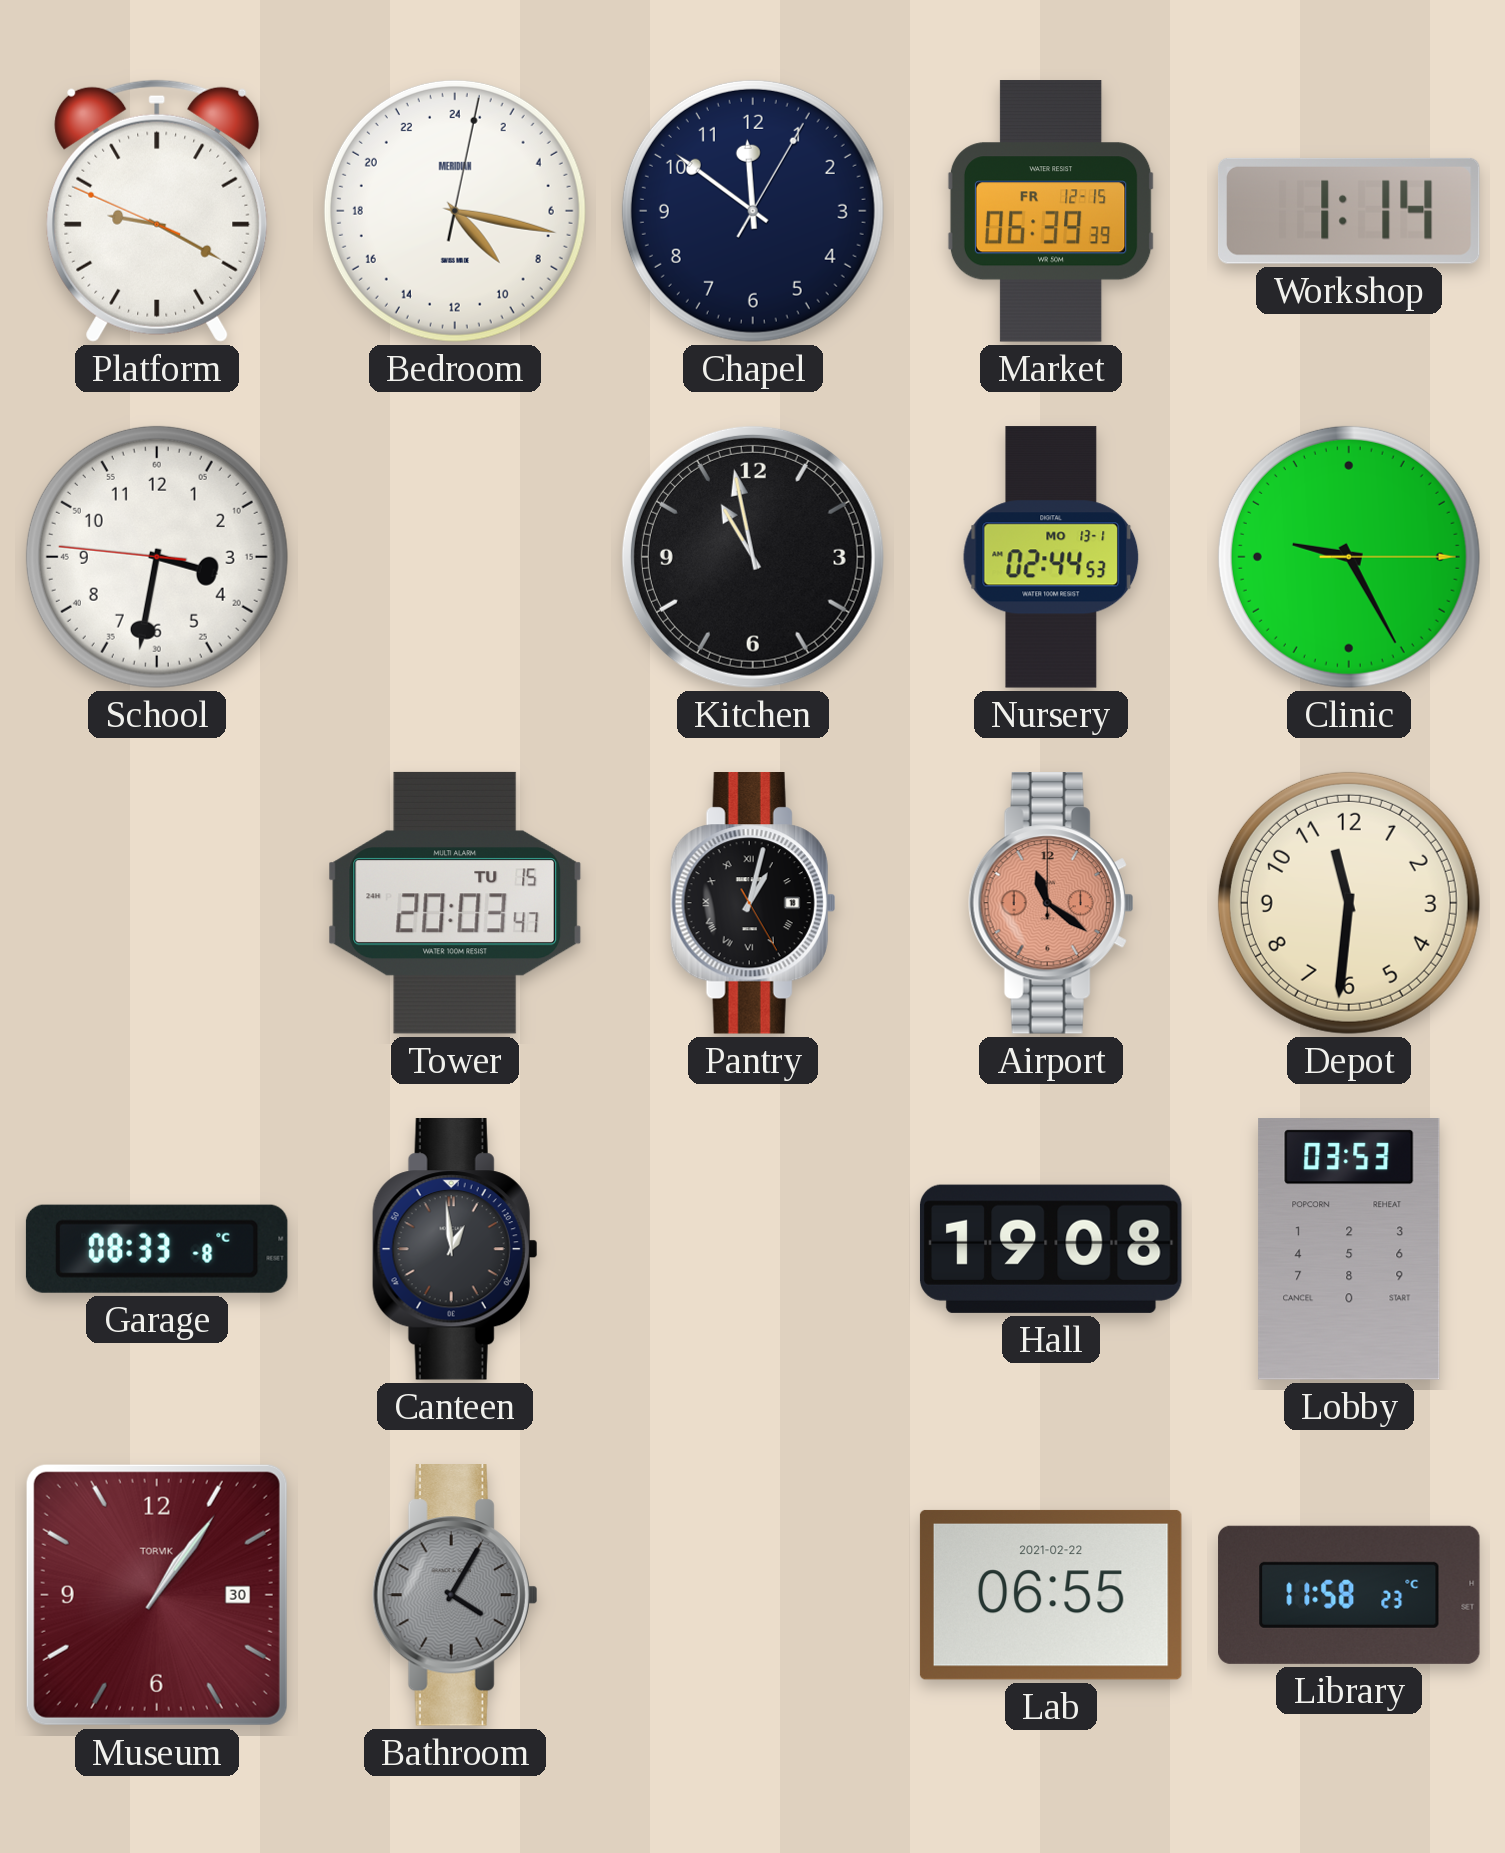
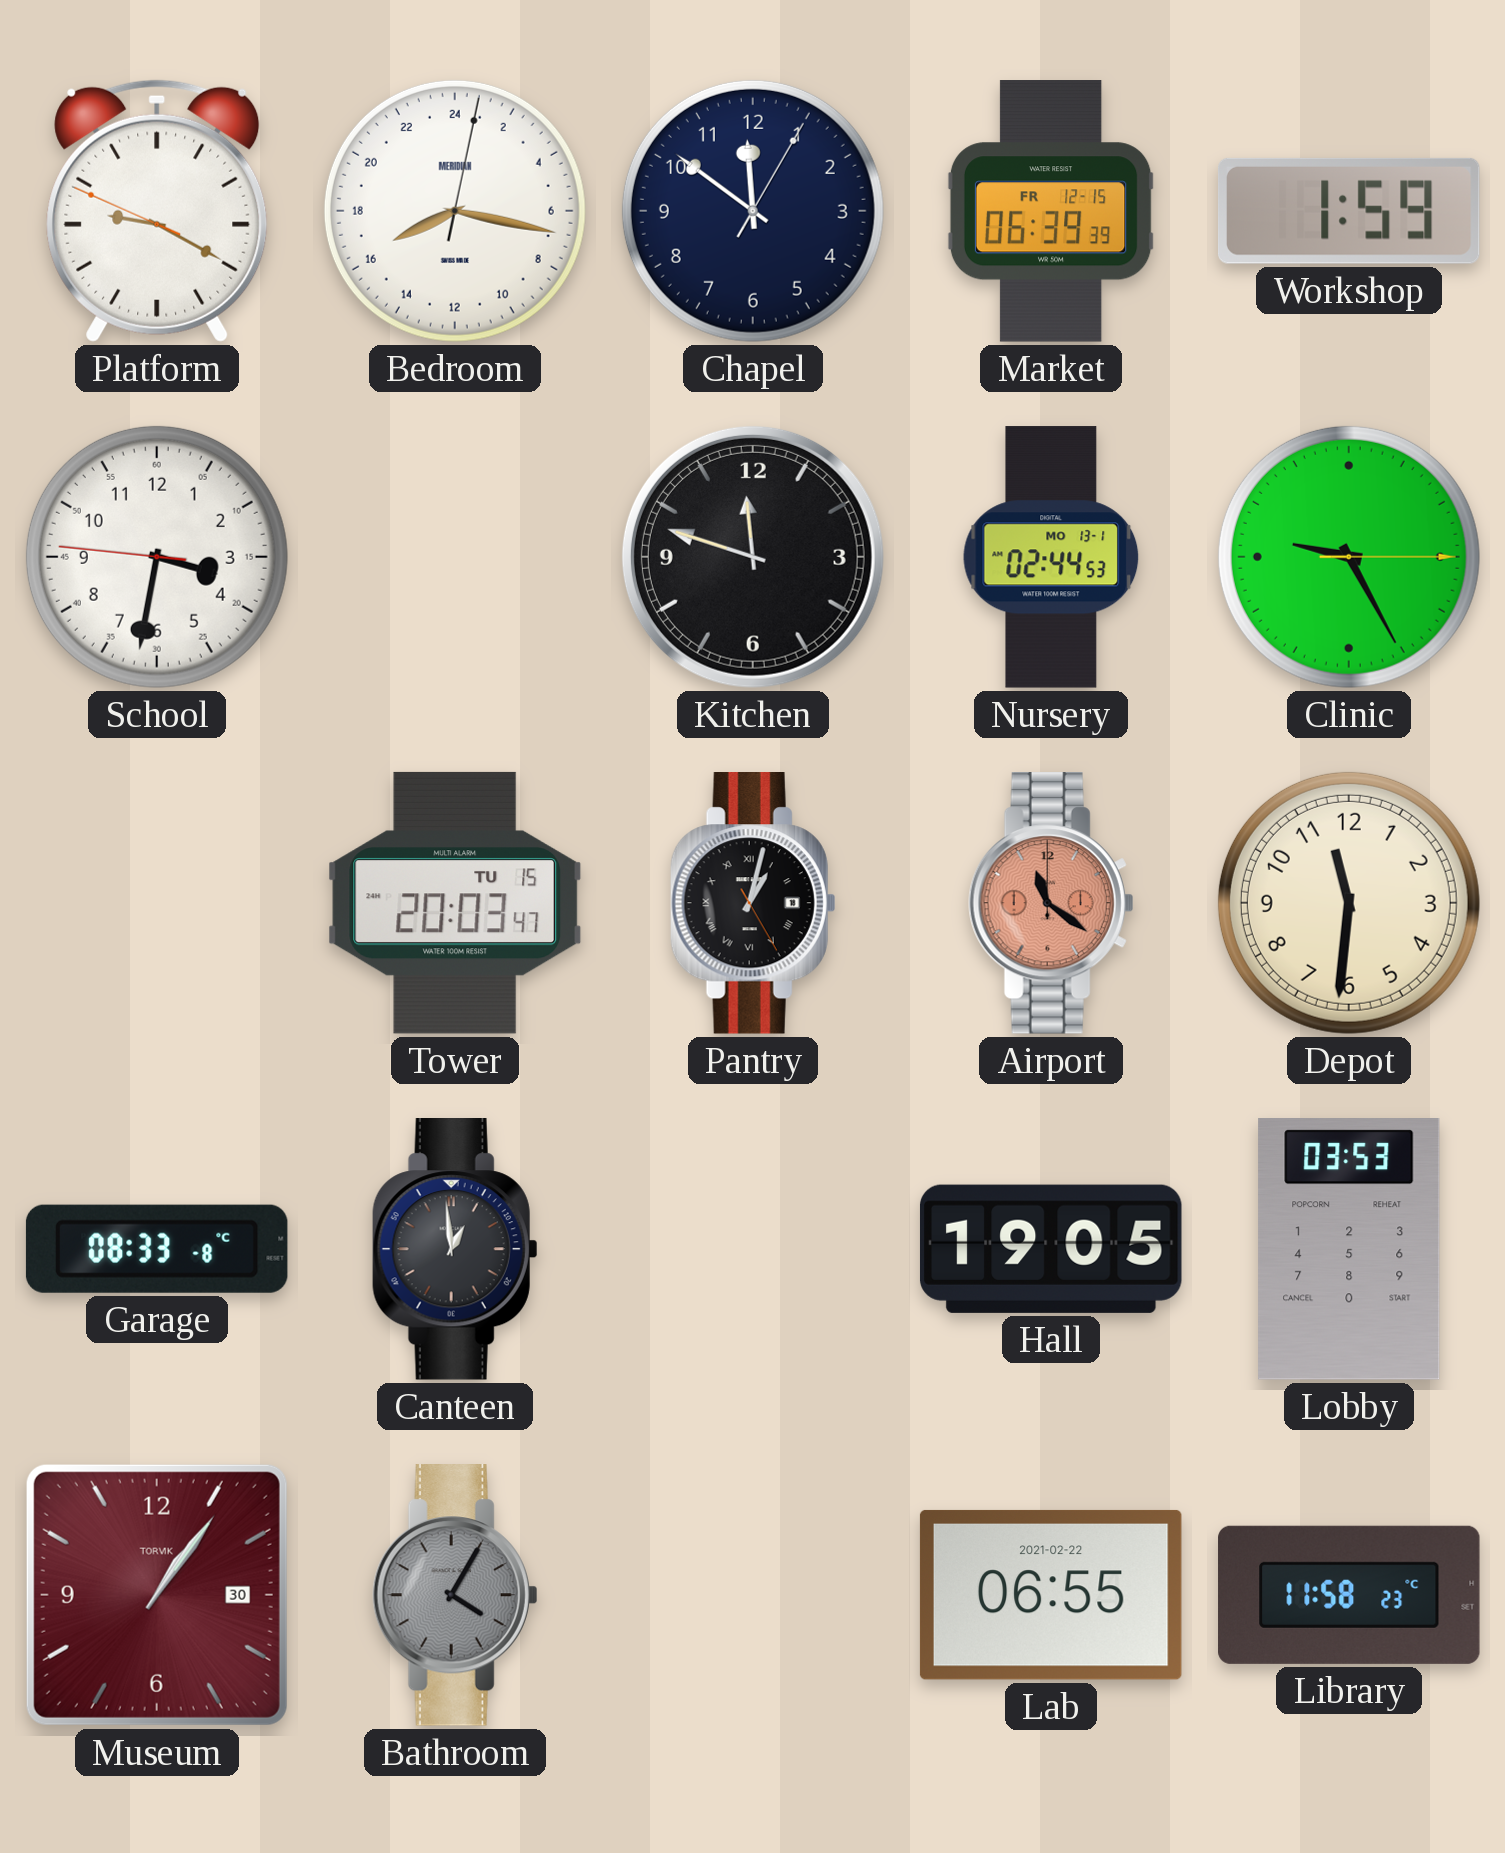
Bedroom: 9:17 -> 16:17
Workshop: 1:14 -> 1:59
Kitchen: 10:58 -> 11:48
Hall: 19:08 -> 19:05
